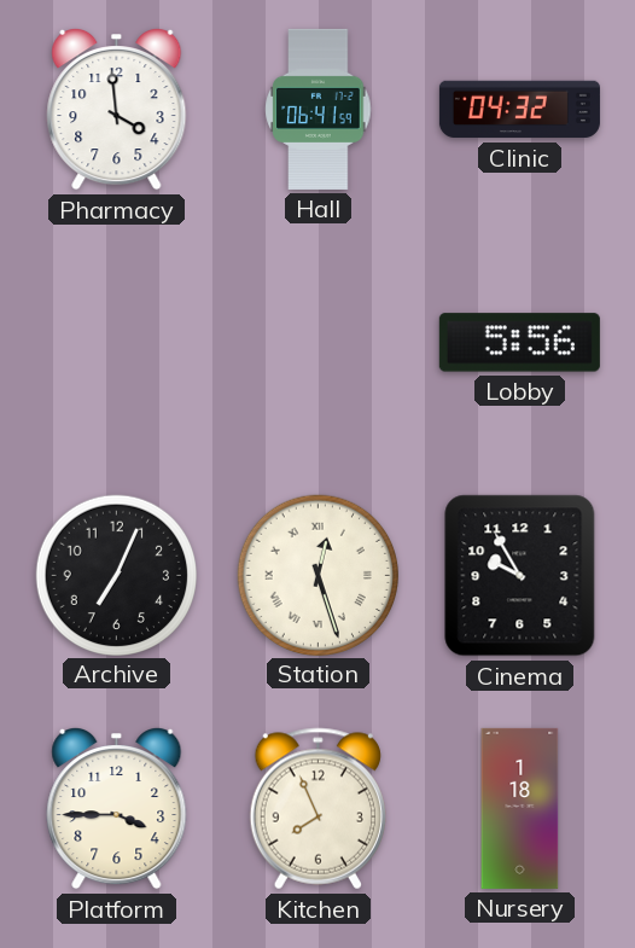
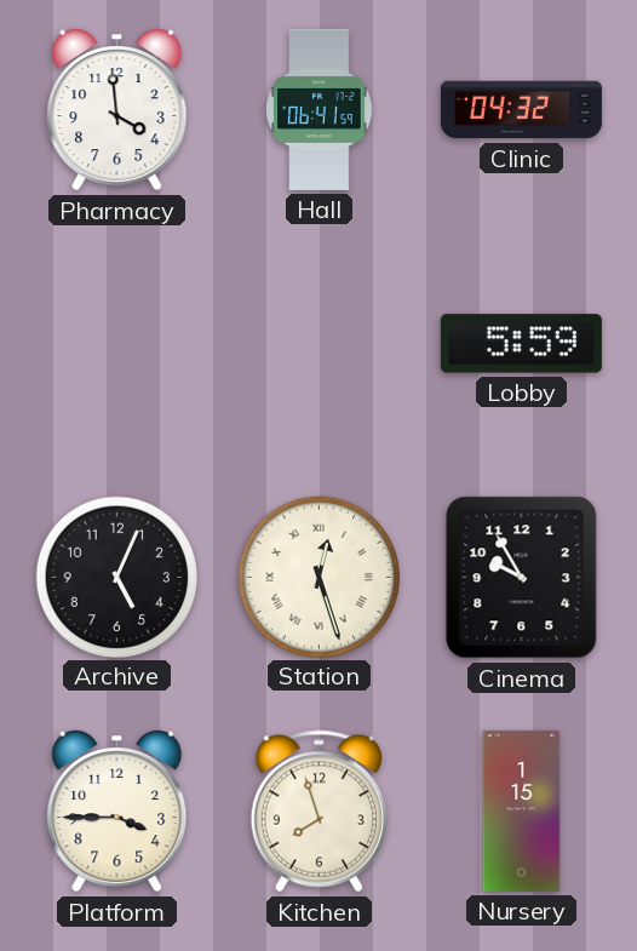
Lobby: 5:56 -> 5:59
Archive: 7:04 -> 5:04
Kitchen: 7:56 -> 7:57
Nursery: 1:18 -> 1:15
